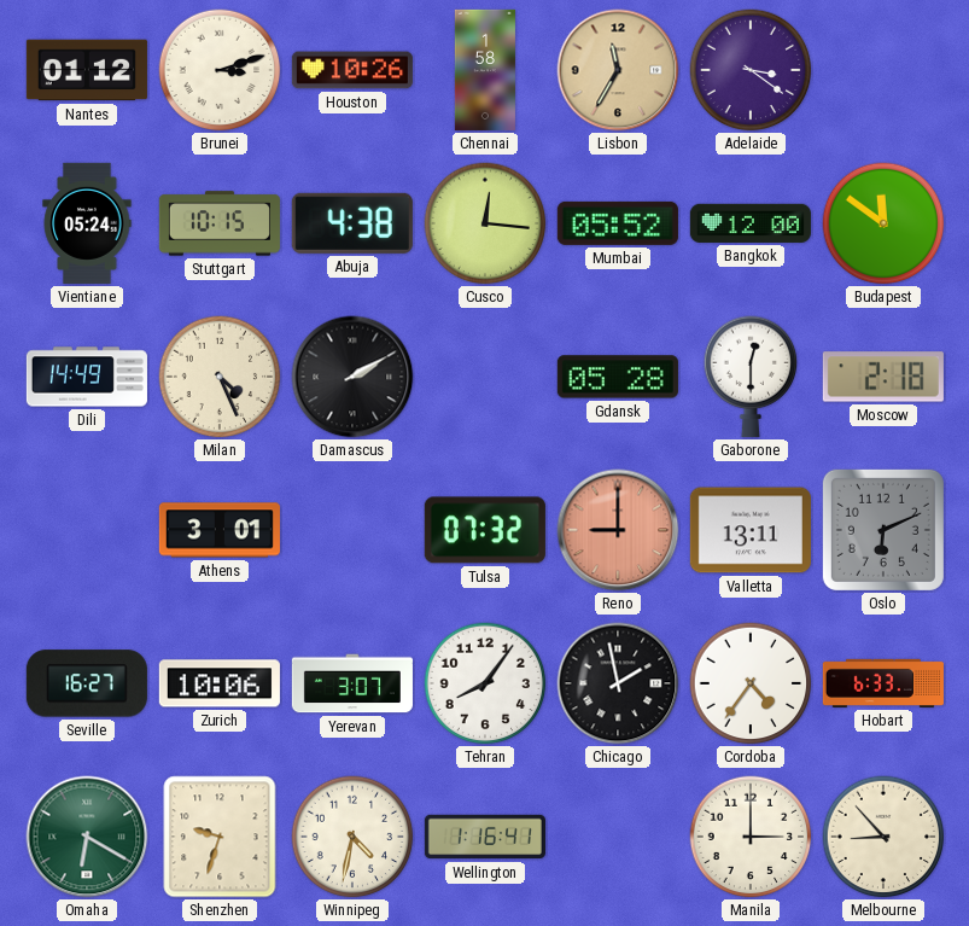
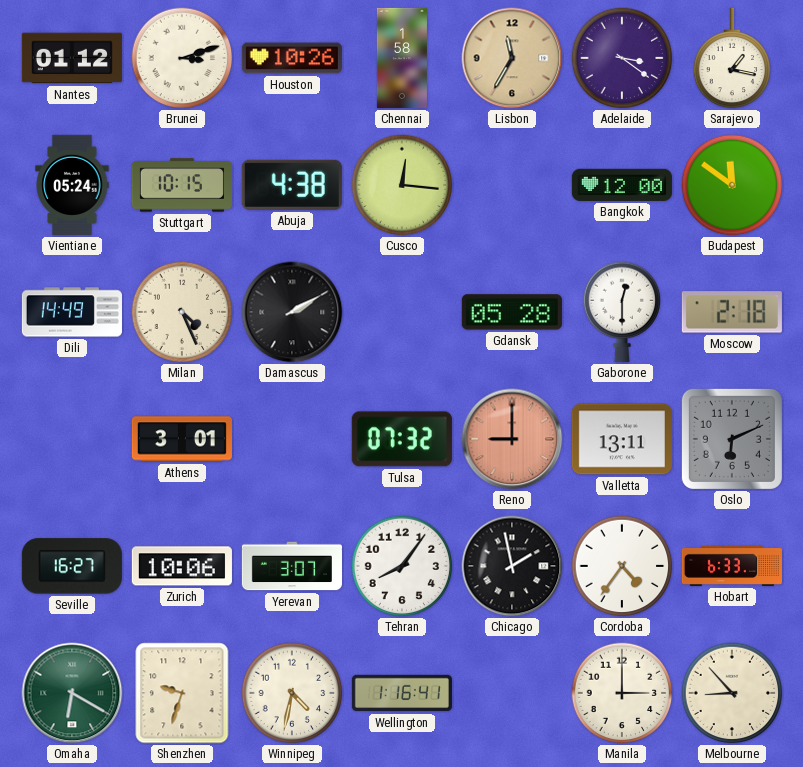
Sarajevo: none -> 1:17
Mumbai: 05:52 -> none
